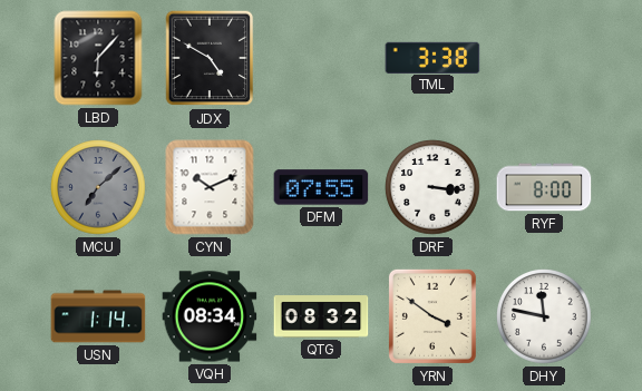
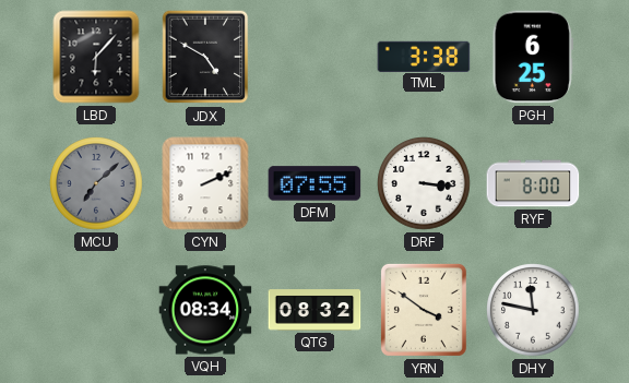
PGH: none -> 6:25
CYN: 10:11 -> 2:11
USN: 1:14 -> none
